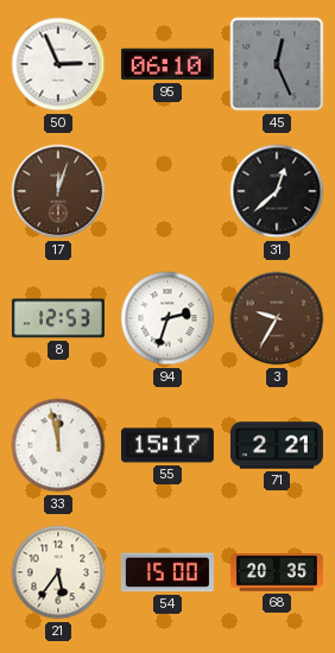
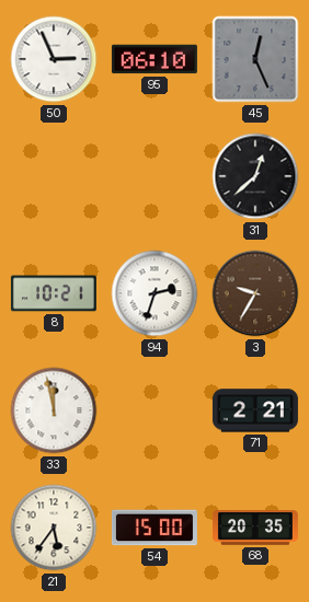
17: 12:03 -> none
8: 12:53 -> 10:21
55: 15:17 -> none
